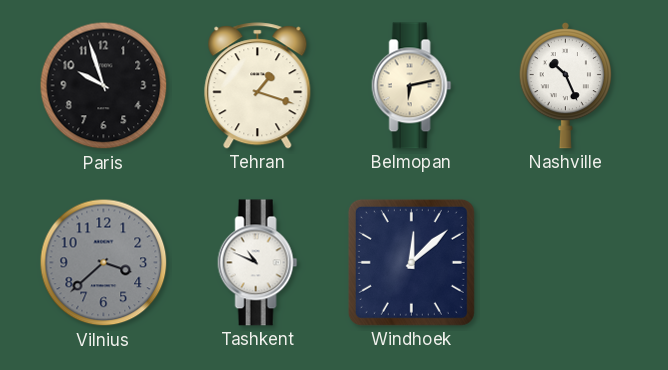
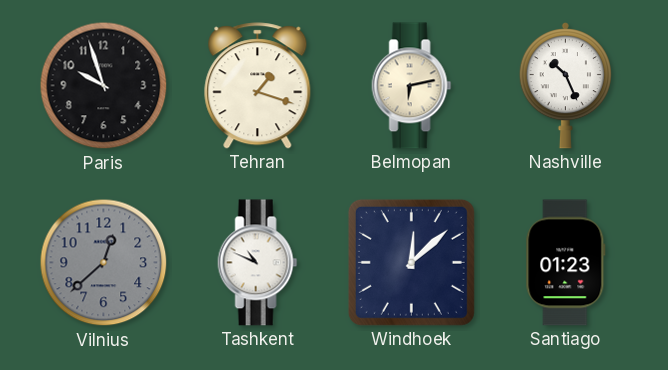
Vilnius: 3:38 -> 12:38
Santiago: none -> 01:23
